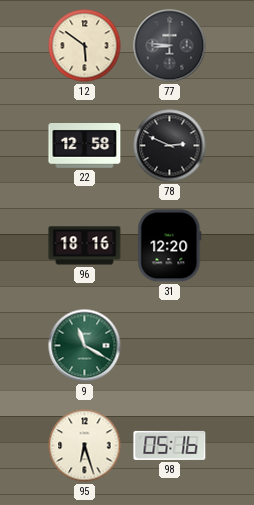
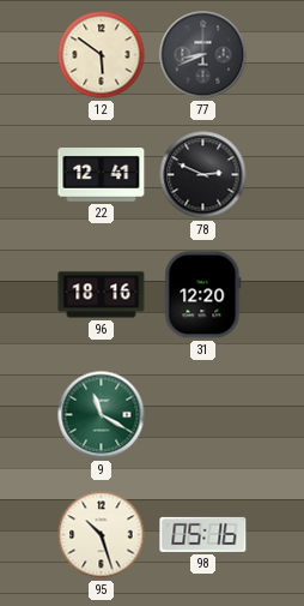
77: 8:46 -> 8:41
22: 12:58 -> 12:41
95: 6:27 -> 10:27
